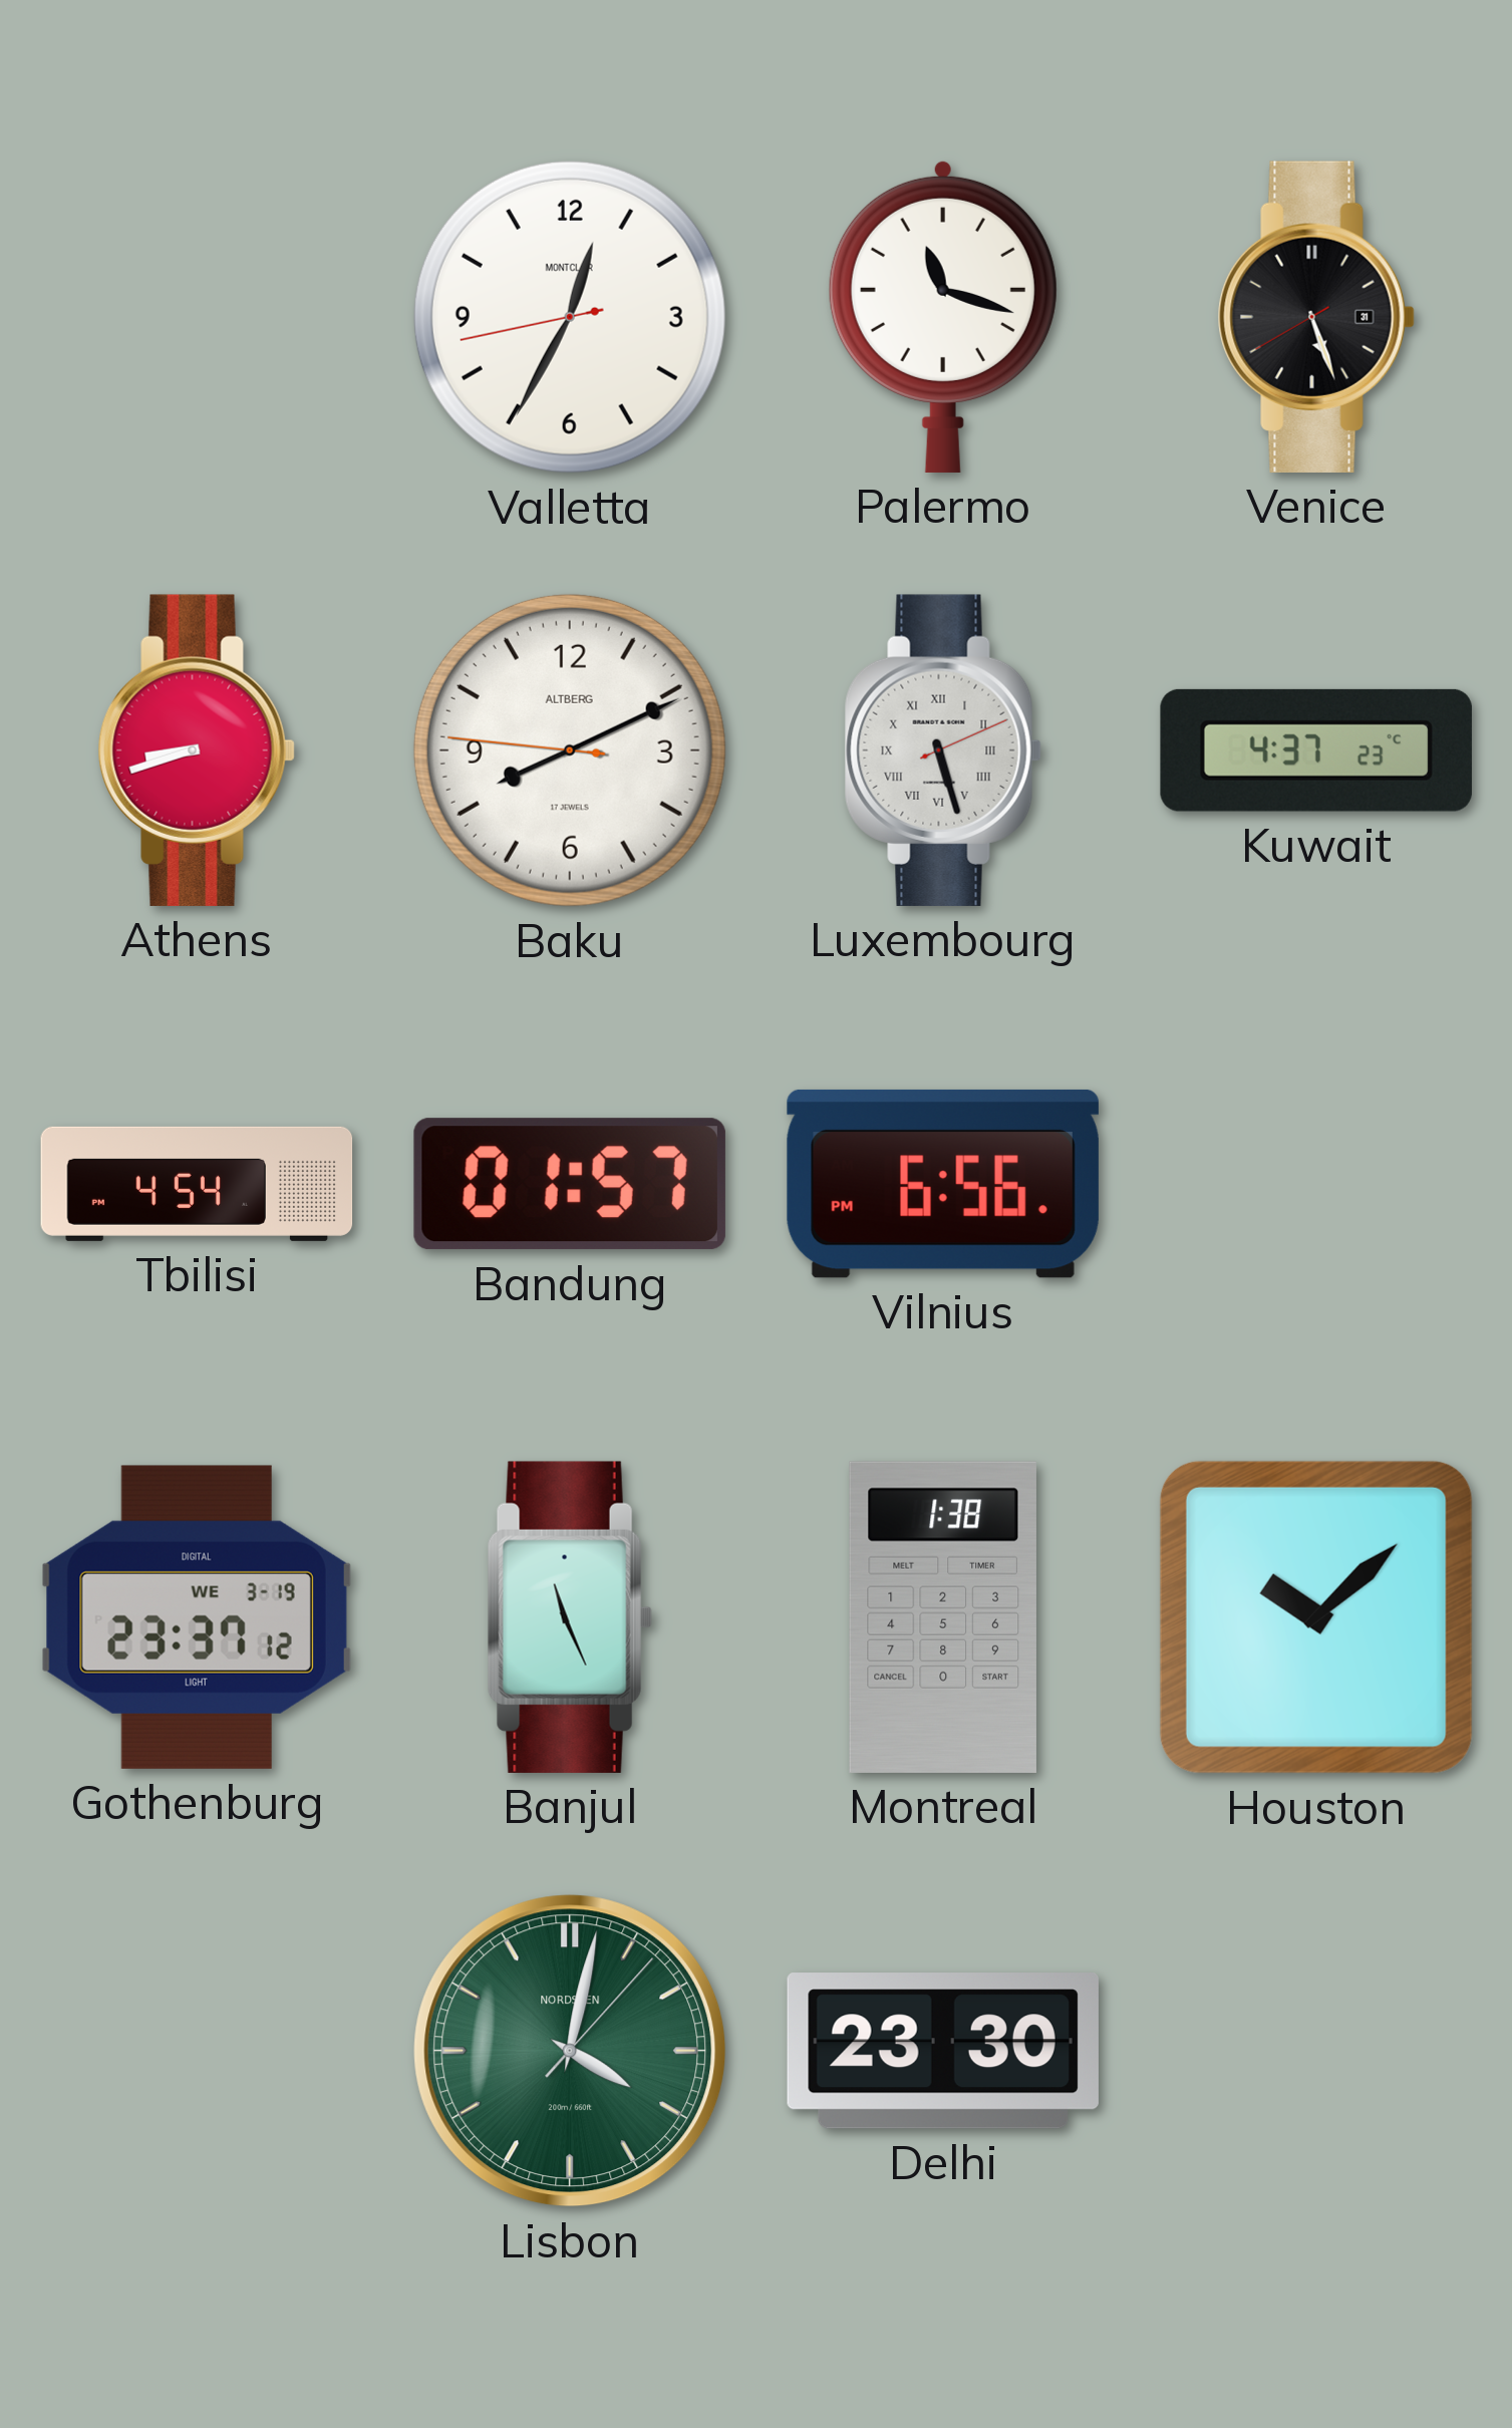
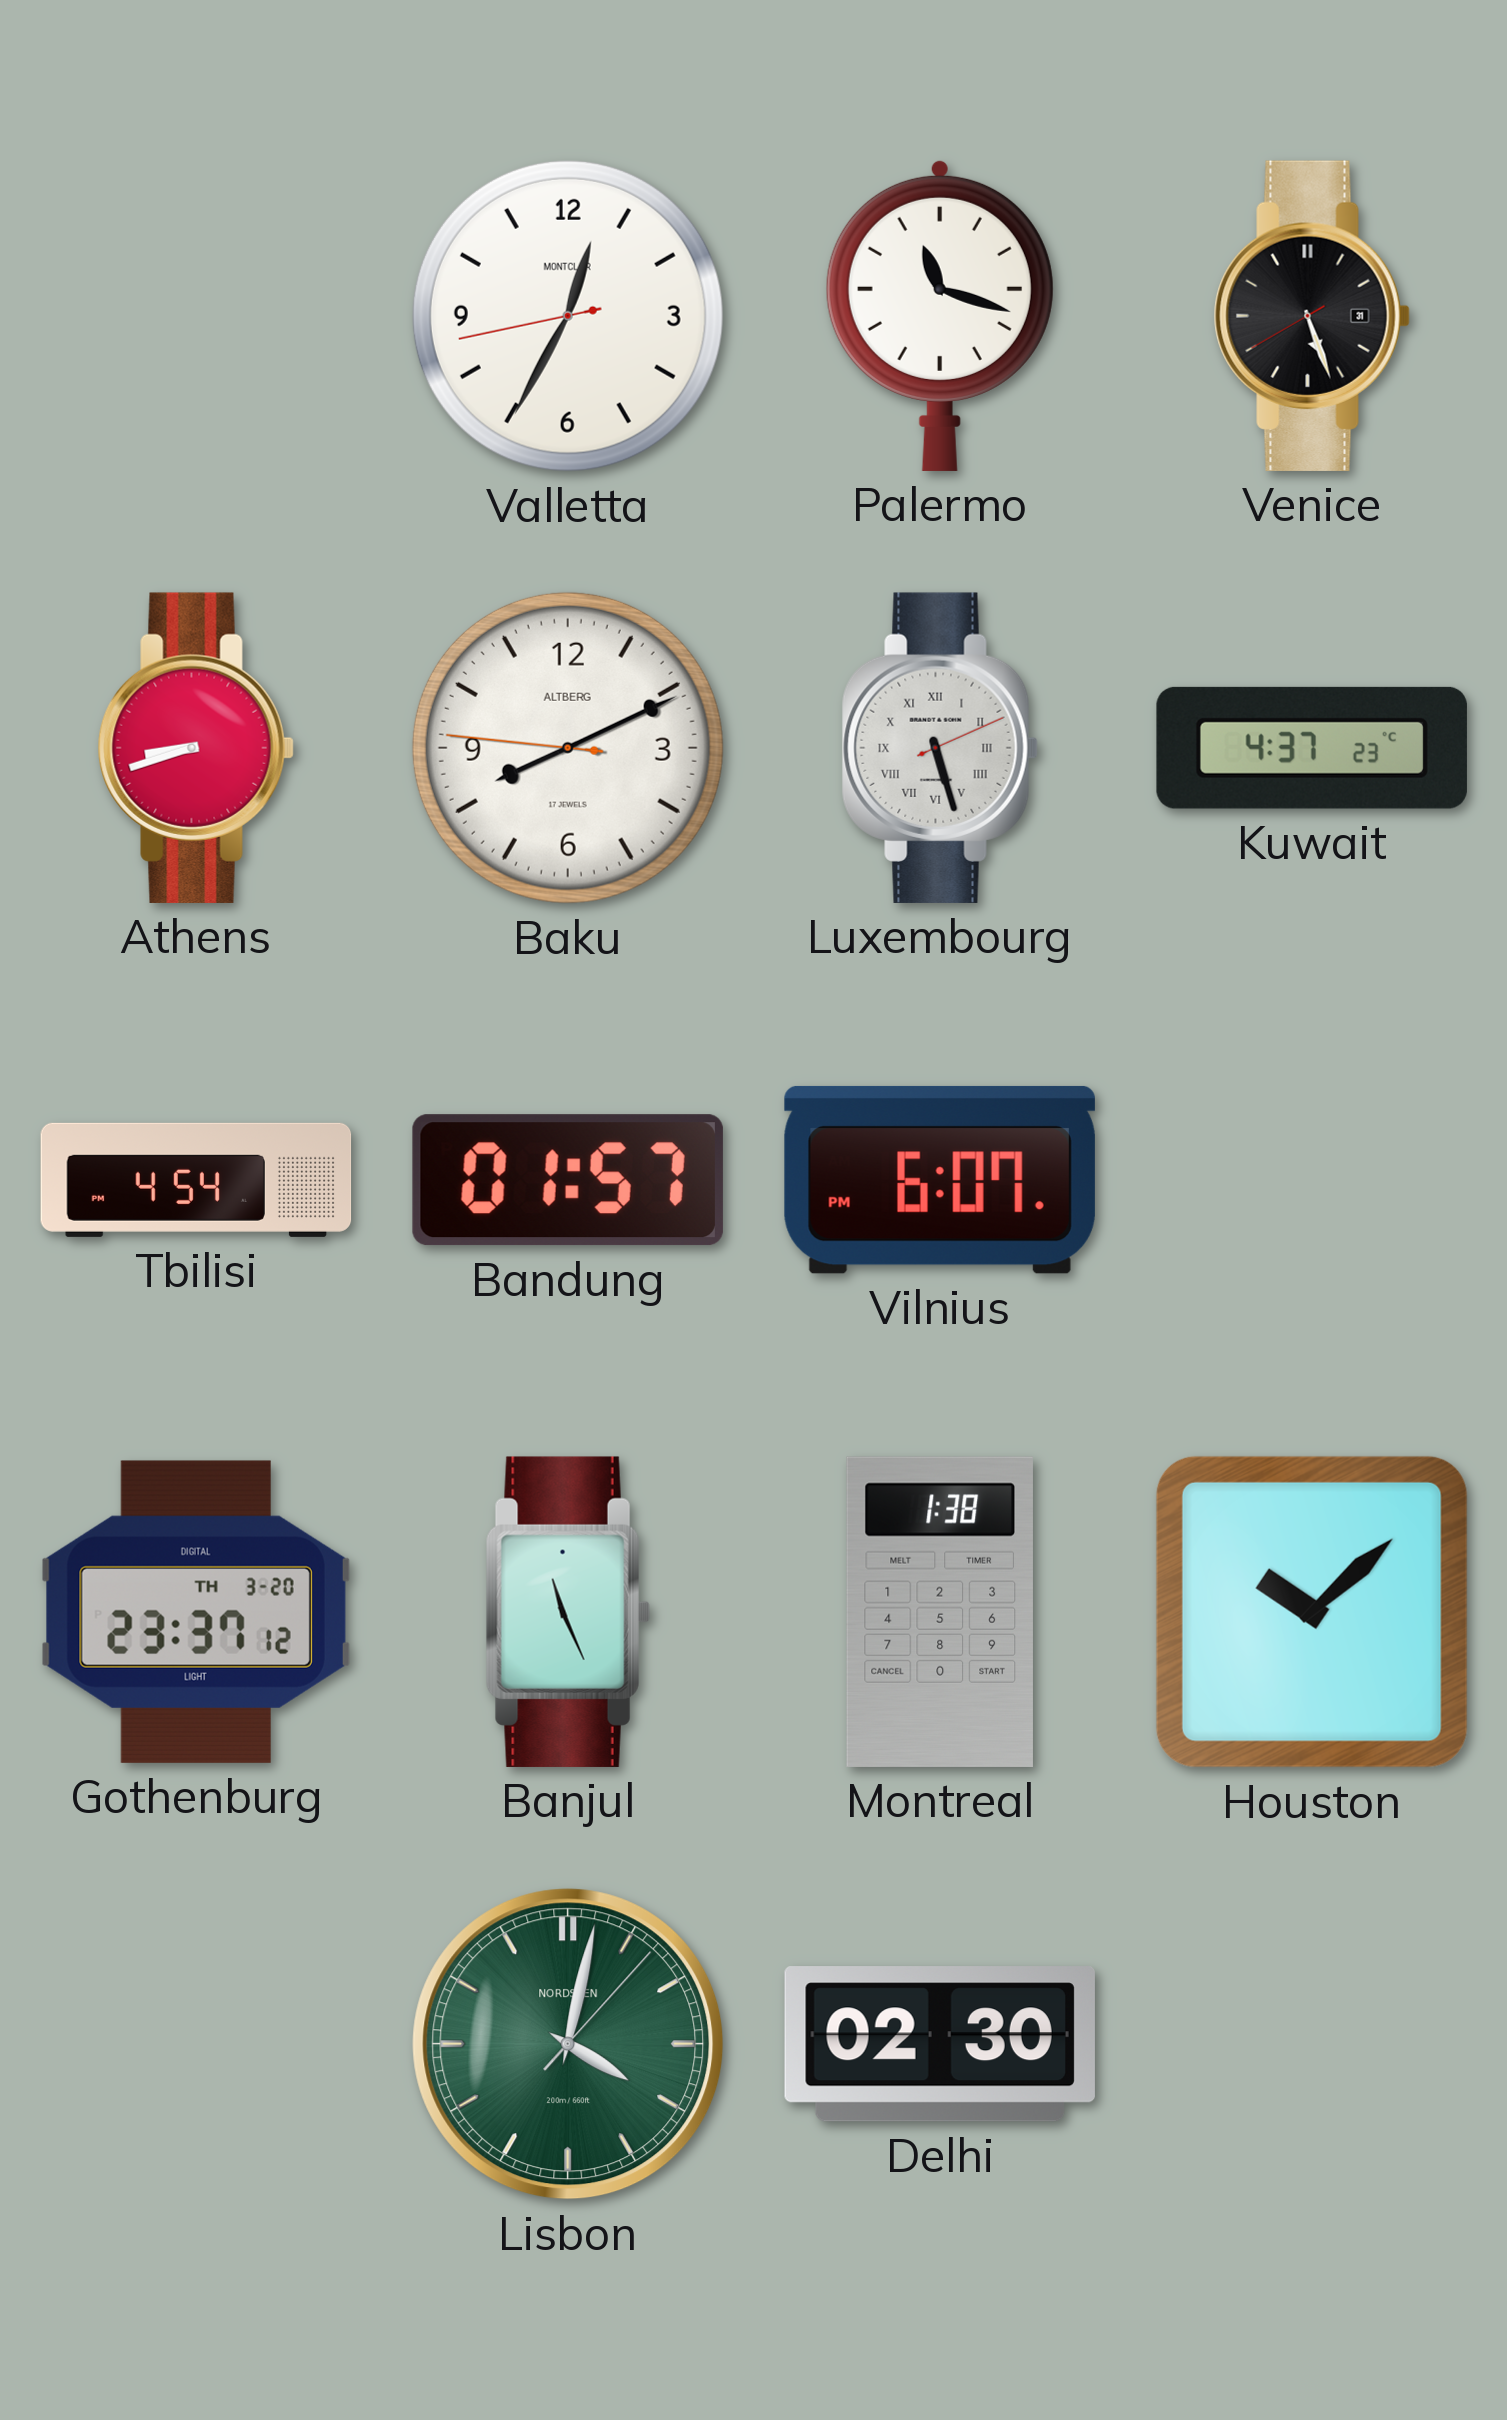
Vilnius: 6:56 -> 6:07
Gothenburg date: WE 3-19 -> TH 3-20
Delhi: 23:30 -> 02:30
